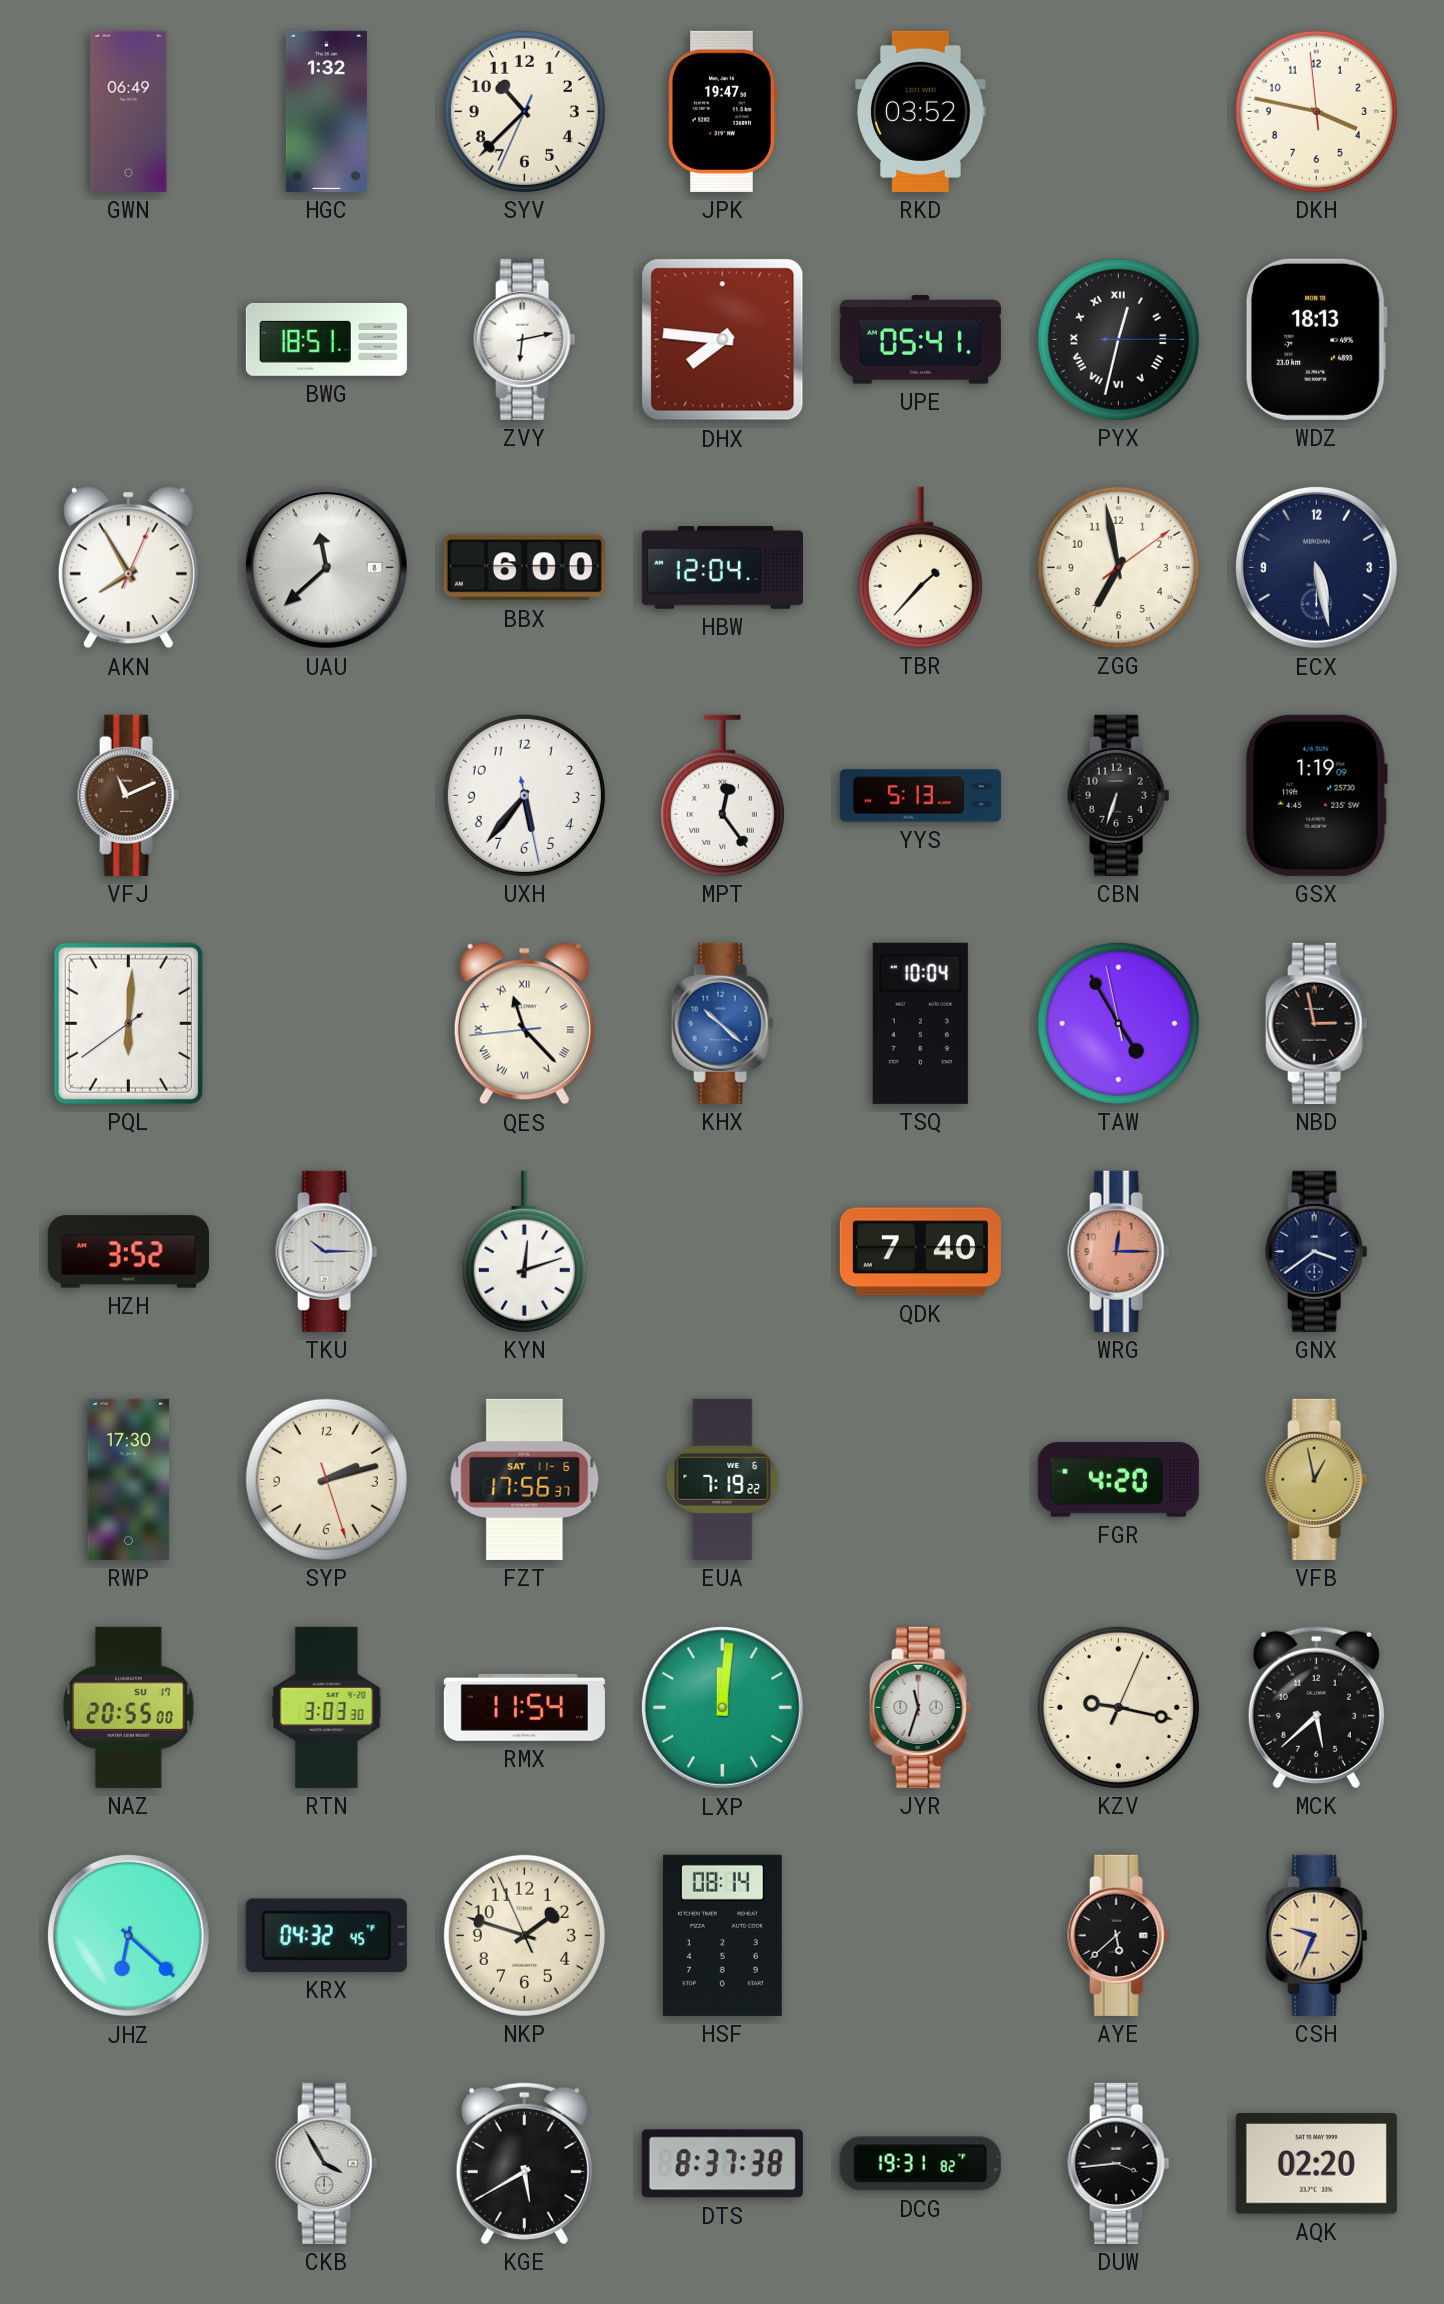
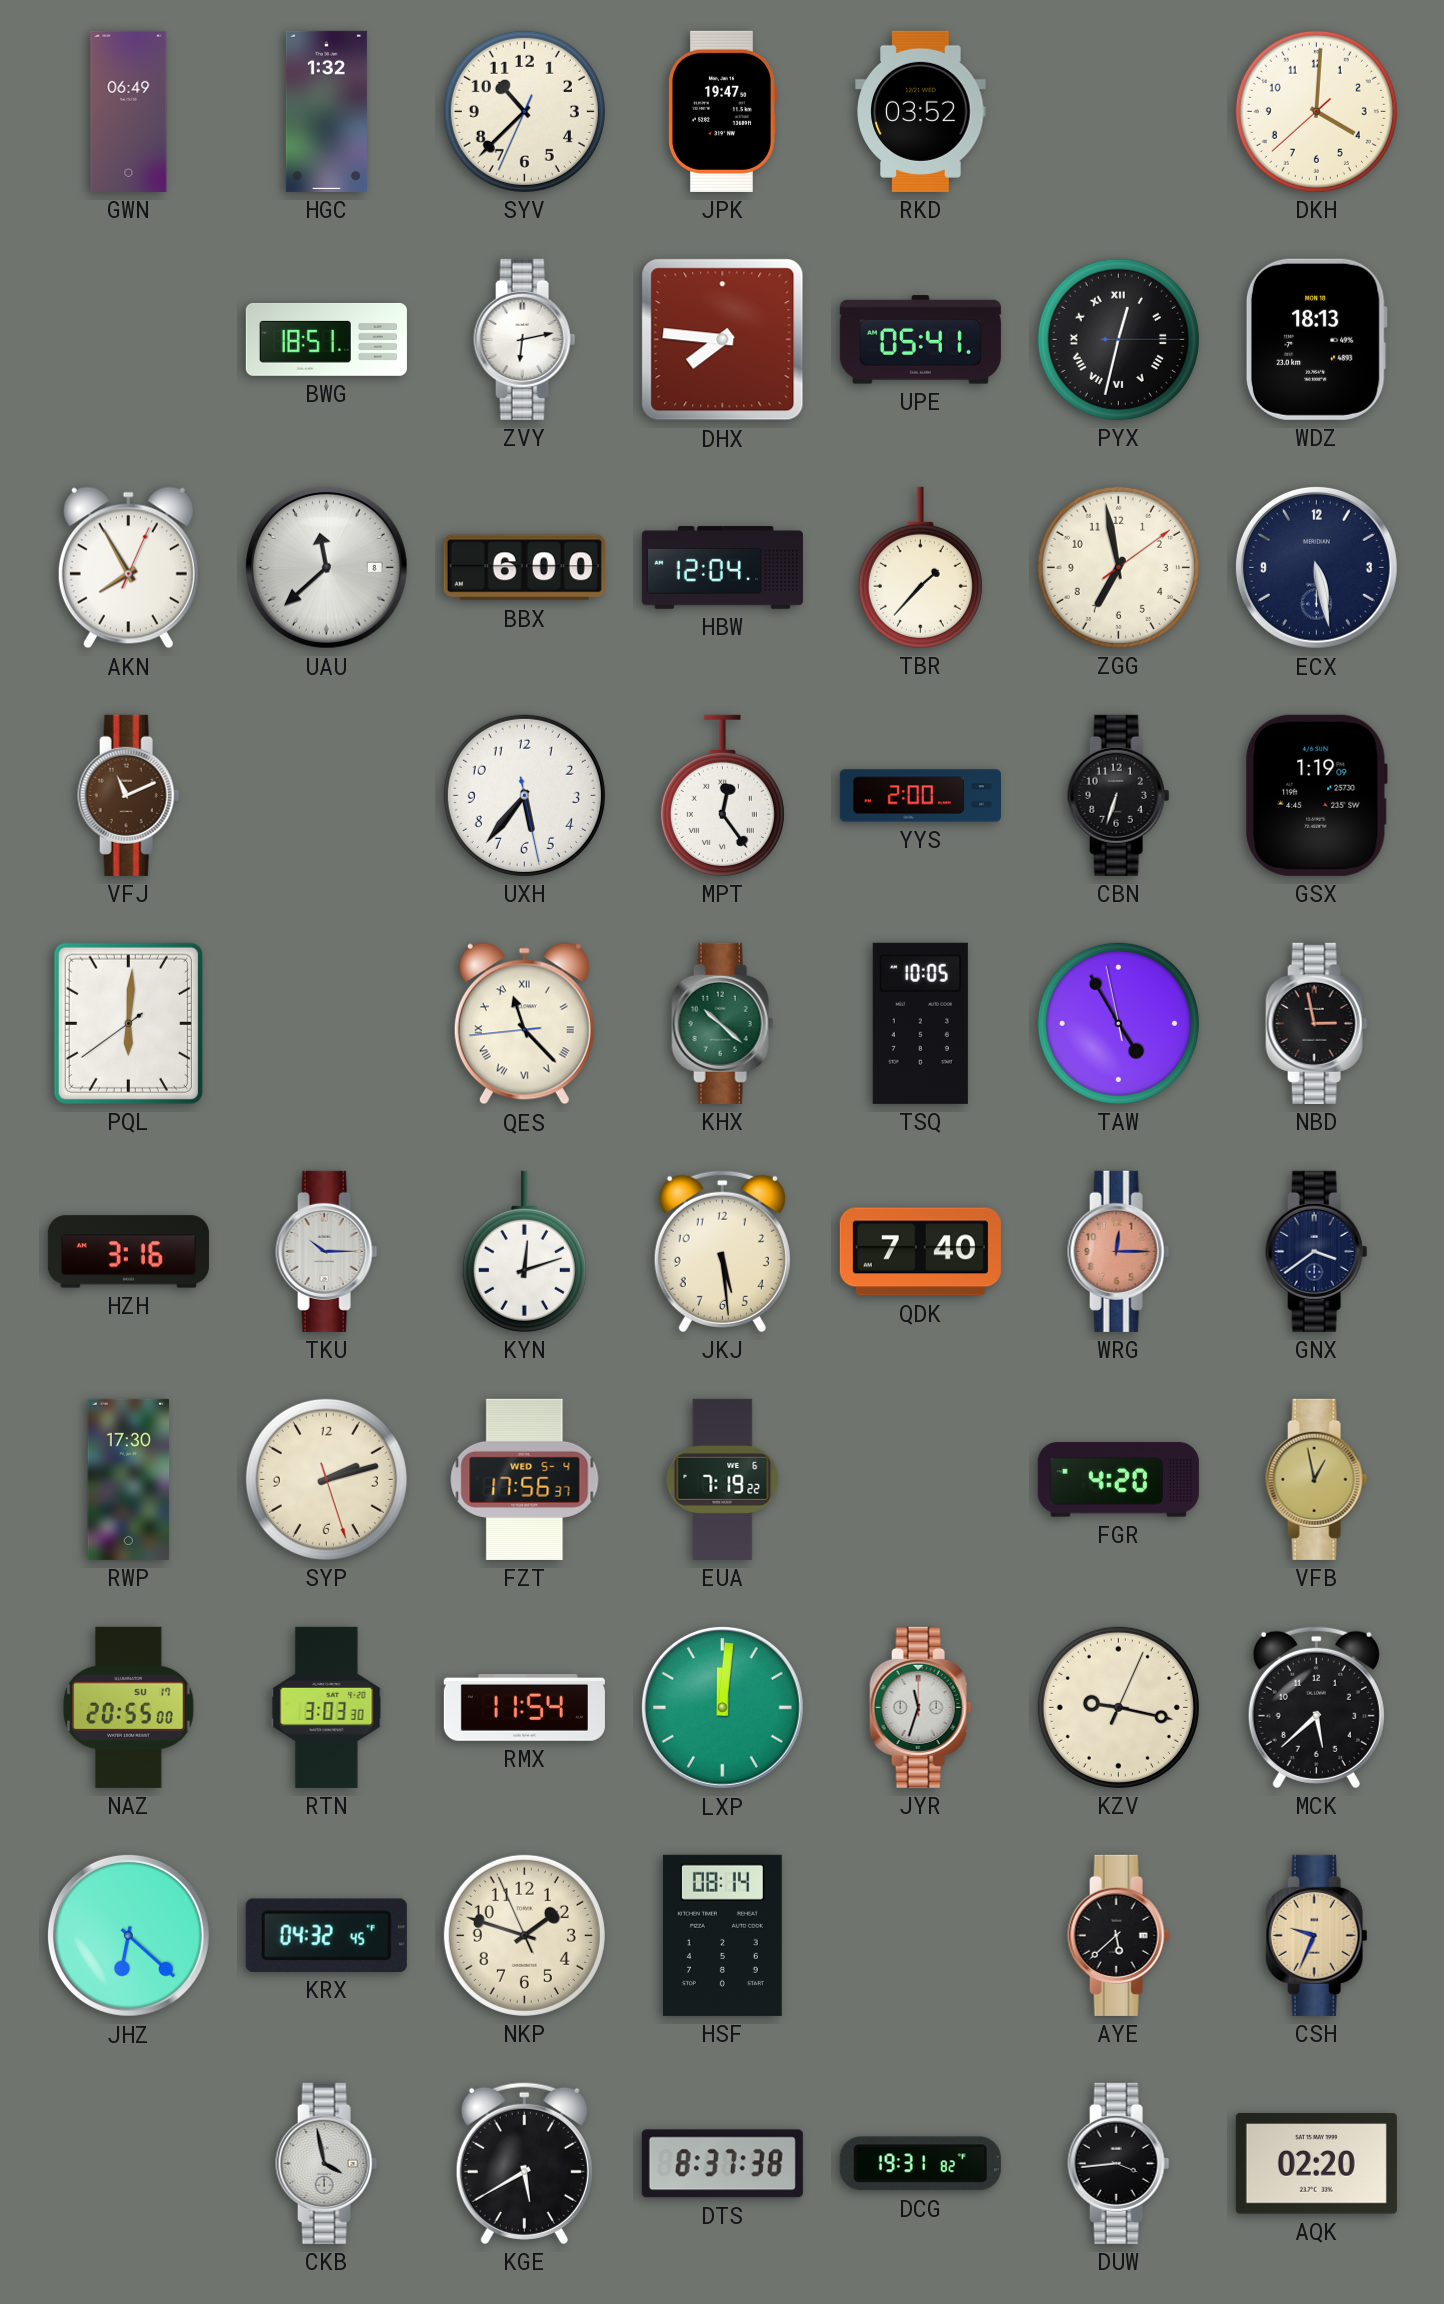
DKH: 3:46 -> 4:00
YYS: 5:13 -> 2:00
KHX dial: blue -> green
TSQ: 10:04 -> 10:05
HZH: 3:52 -> 3:16
JKJ: none -> 5:29
FZT date: SAT 11-6 -> WED 5-4
CKB: 3:55 -> 3:58
